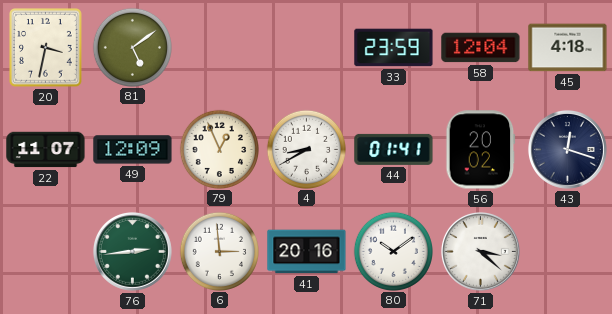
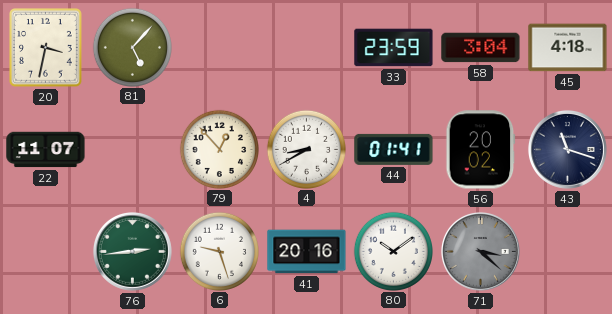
81: 5:09 -> 5:07
58: 12:04 -> 3:04
49: 12:09 -> none
79: 12:56 -> 12:53
43: 12:18 -> 11:18
6: 2:59 -> 9:27
71 dial: white -> grey
